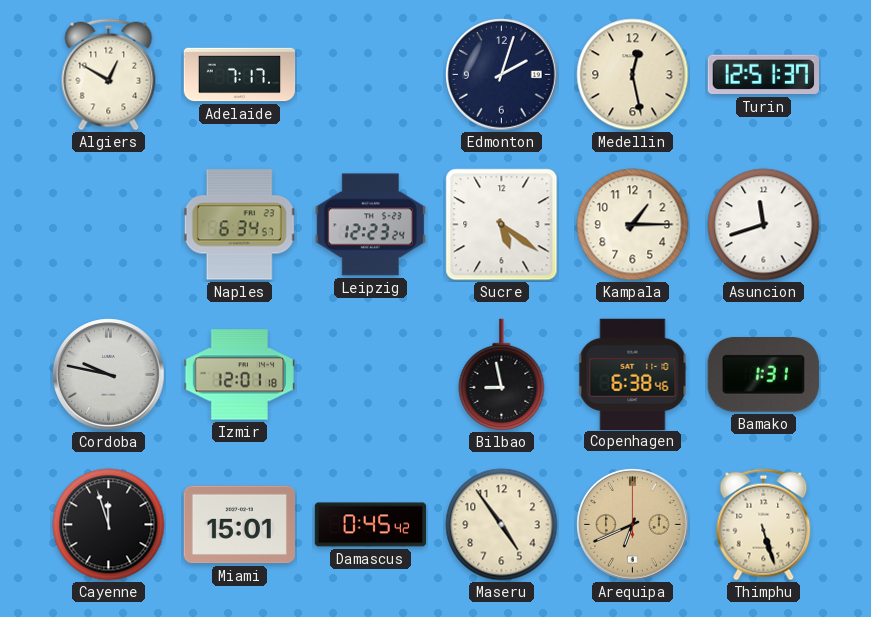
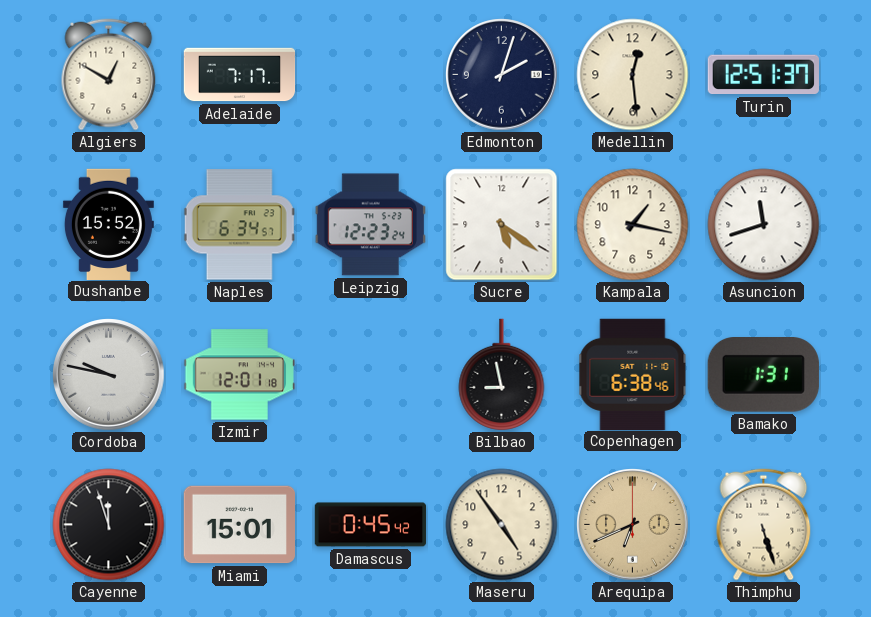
Medellin: 12:28 -> 12:29
Dushanbe: none -> 15:52
Kampala: 1:15 -> 1:17
